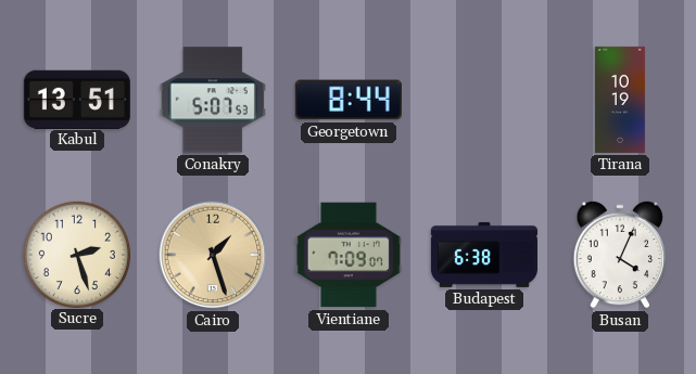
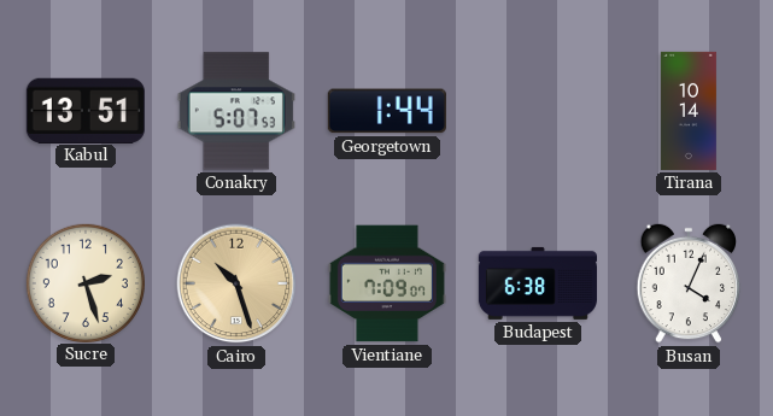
Georgetown: 8:44 -> 1:44
Tirana: 10:19 -> 10:14
Cairo: 1:27 -> 10:27
